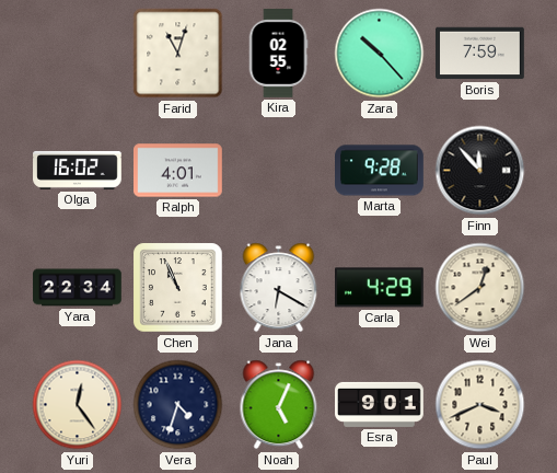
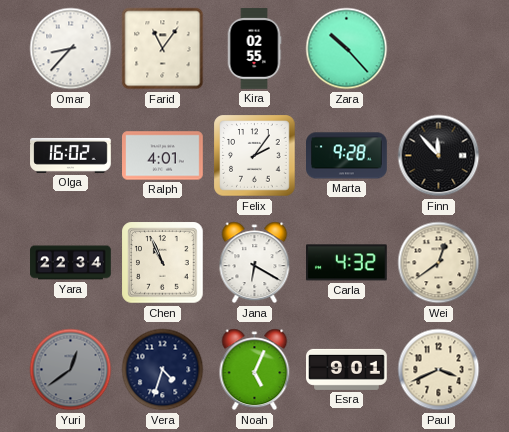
Omar: none -> 8:37
Farid: 11:03 -> 11:06
Boris: 7:59 -> none
Felix: none -> 2:06
Carla: 4:29 -> 4:32
Yuri: 12:24 -> 12:39
Yuri dial: cream -> grey
